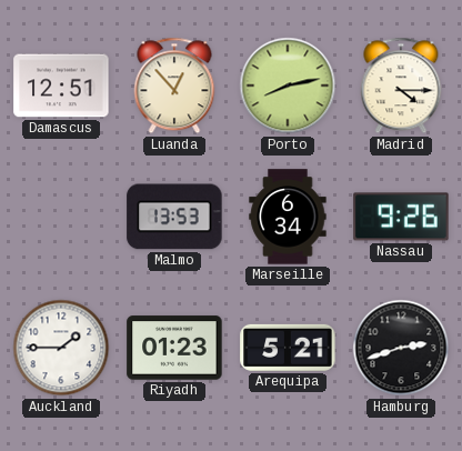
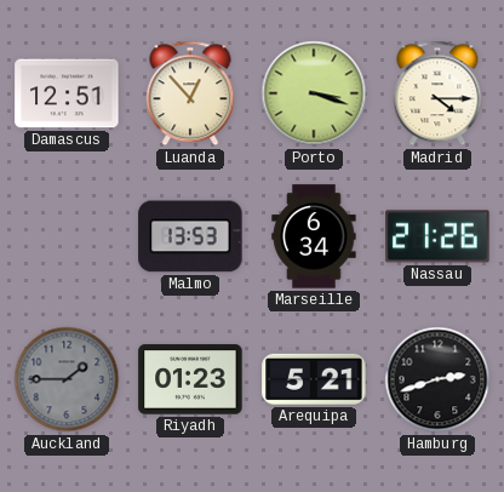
Porto: 8:13 -> 3:18
Nassau: 9:26 -> 21:26
Auckland dial: white -> grey
